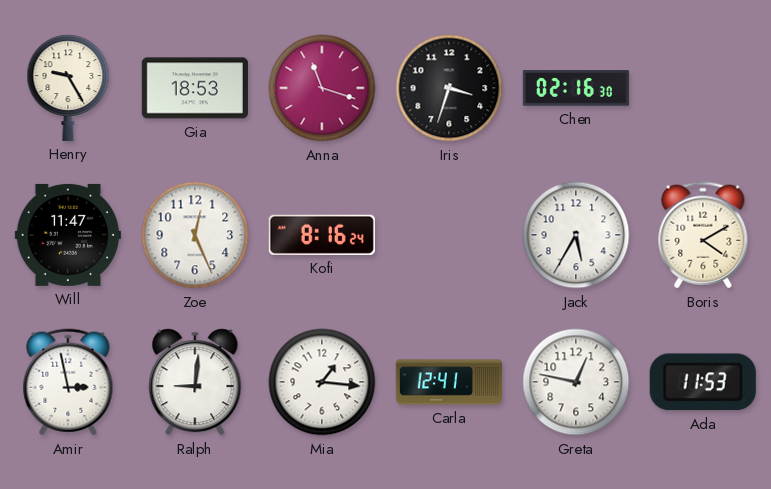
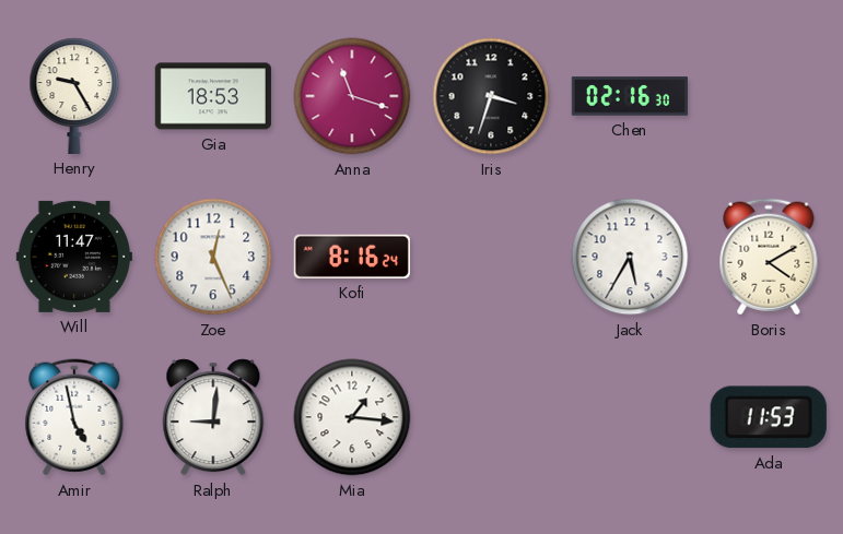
Amir: 2:58 -> 4:58
Carla: 12:41 -> none
Greta: 12:47 -> none
